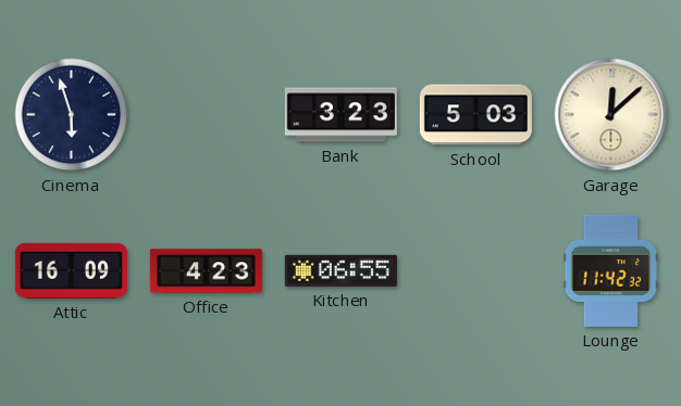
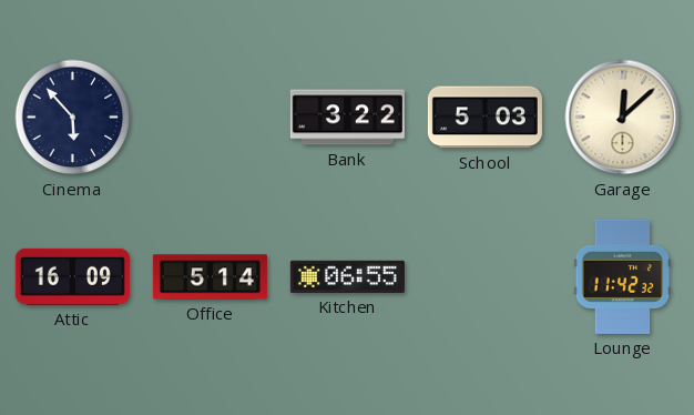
Cinema: 5:57 -> 5:53
Bank: 3:23 -> 3:22
Office: 4:23 -> 5:14
